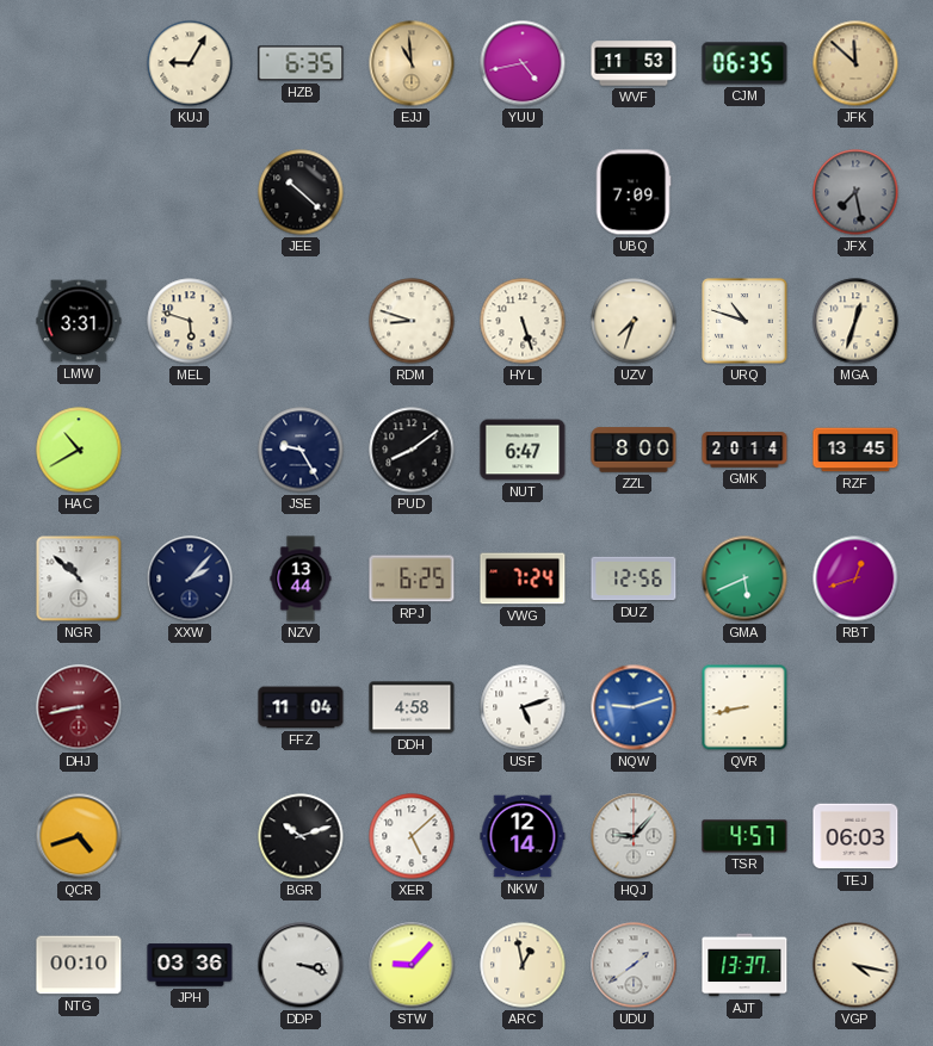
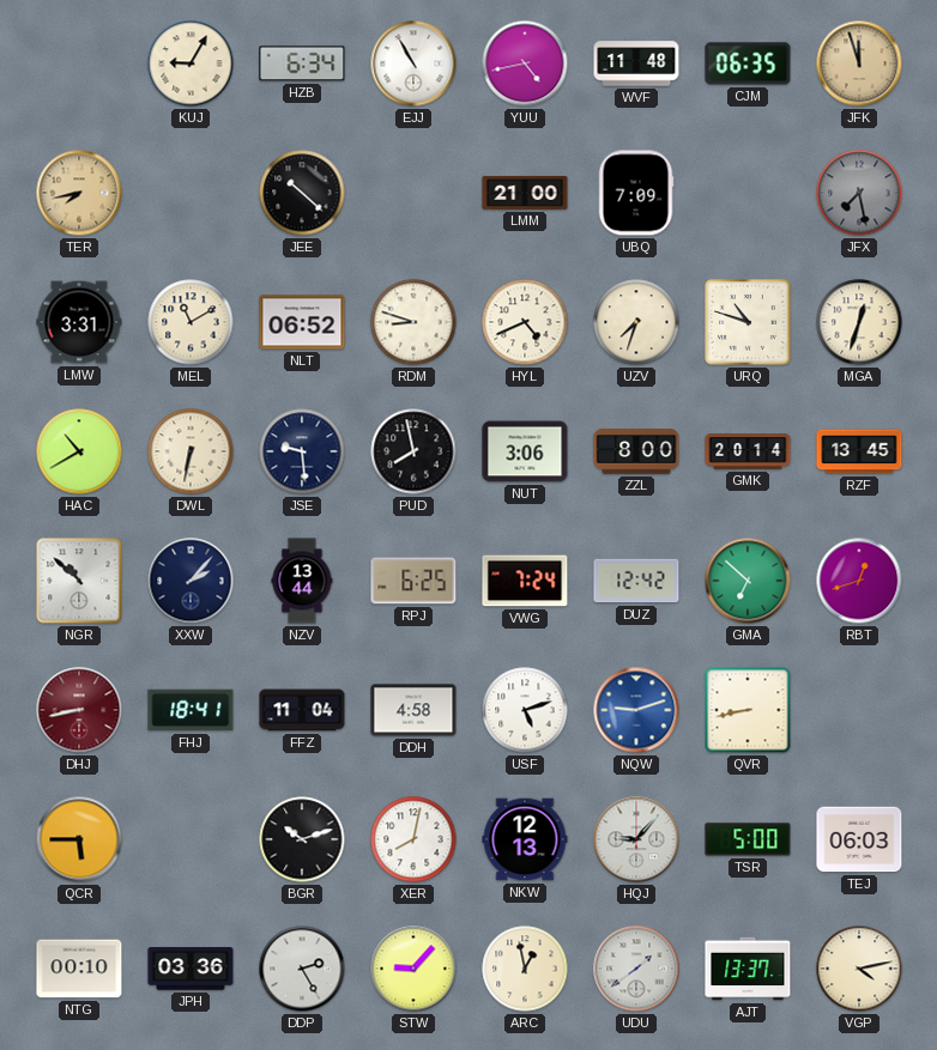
HZB: 6:35 -> 6:34
EJJ: 10:59 -> 10:55
EJJ dial: champagne -> white
WVF: 11:53 -> 11:48
JFK: 11:52 -> 11:57
TER: none -> 7:43
LMM: none -> 21:00
MEL: 5:48 -> 11:10
NLT: none -> 06:52
HYL: 5:27 -> 4:41
DWL: none -> 6:32
JSE: 9:25 -> 9:29
PUD: 8:09 -> 7:58
NUT: 6:47 -> 3:06
DUZ: 12:56 -> 12:42
GMA: 5:41 -> 6:52
FHJ: none -> 18:41
QCR: 4:42 -> 5:45
XER: 5:08 -> 8:02
NKW: 12:14 -> 12:13
TSR: 4:57 -> 5:00
DDP: 3:18 -> 2:25
VGP: 4:17 -> 4:13
